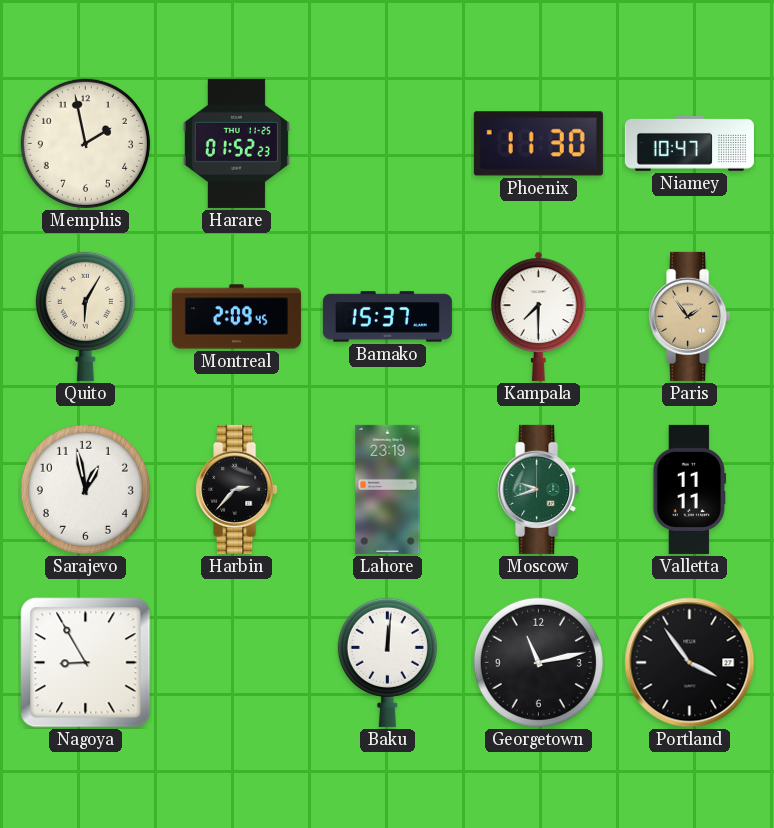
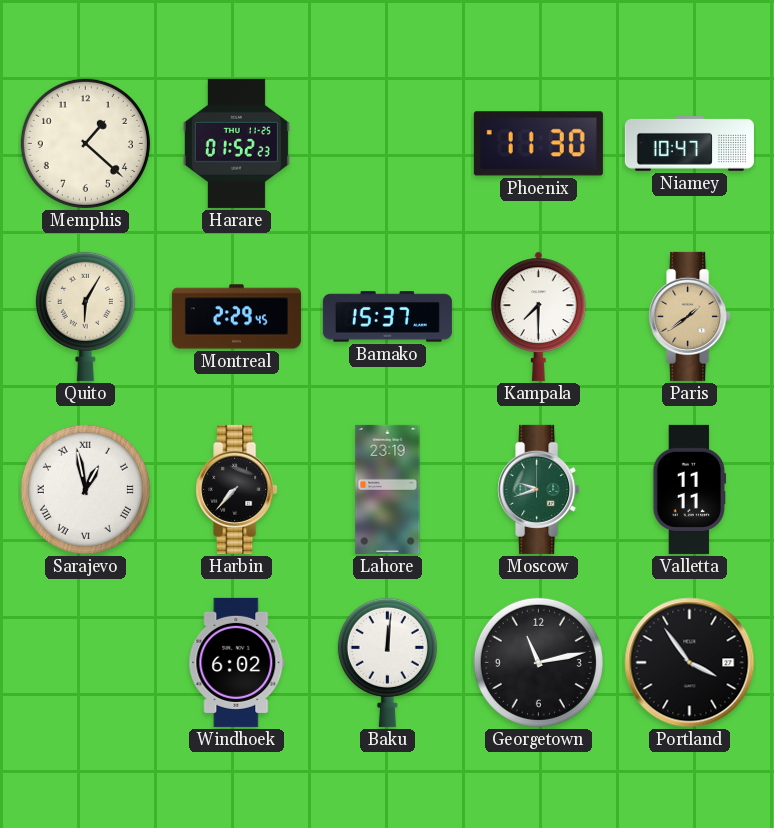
Memphis: 1:58 -> 1:22
Montreal: 2:09 -> 2:29
Paris: 1:54 -> 1:39
Sarajevo numerals: Arabic -> Roman
Harbin: 2:37 -> 7:37
Nagoya: 8:55 -> none
Windhoek: none -> 6:02
